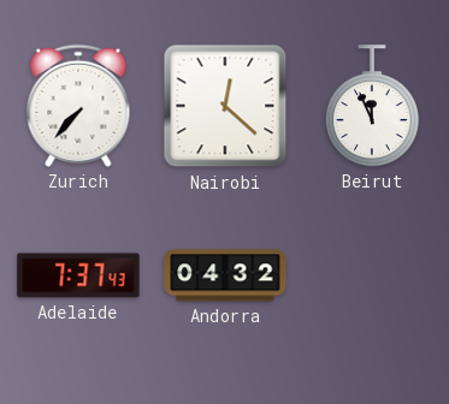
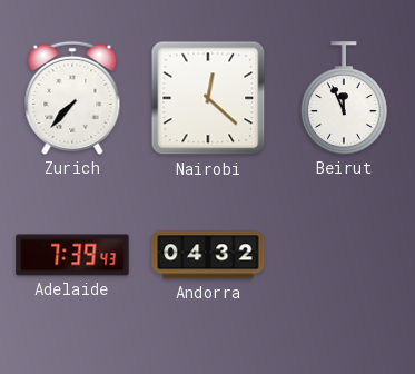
Adelaide: 7:37 -> 7:39
